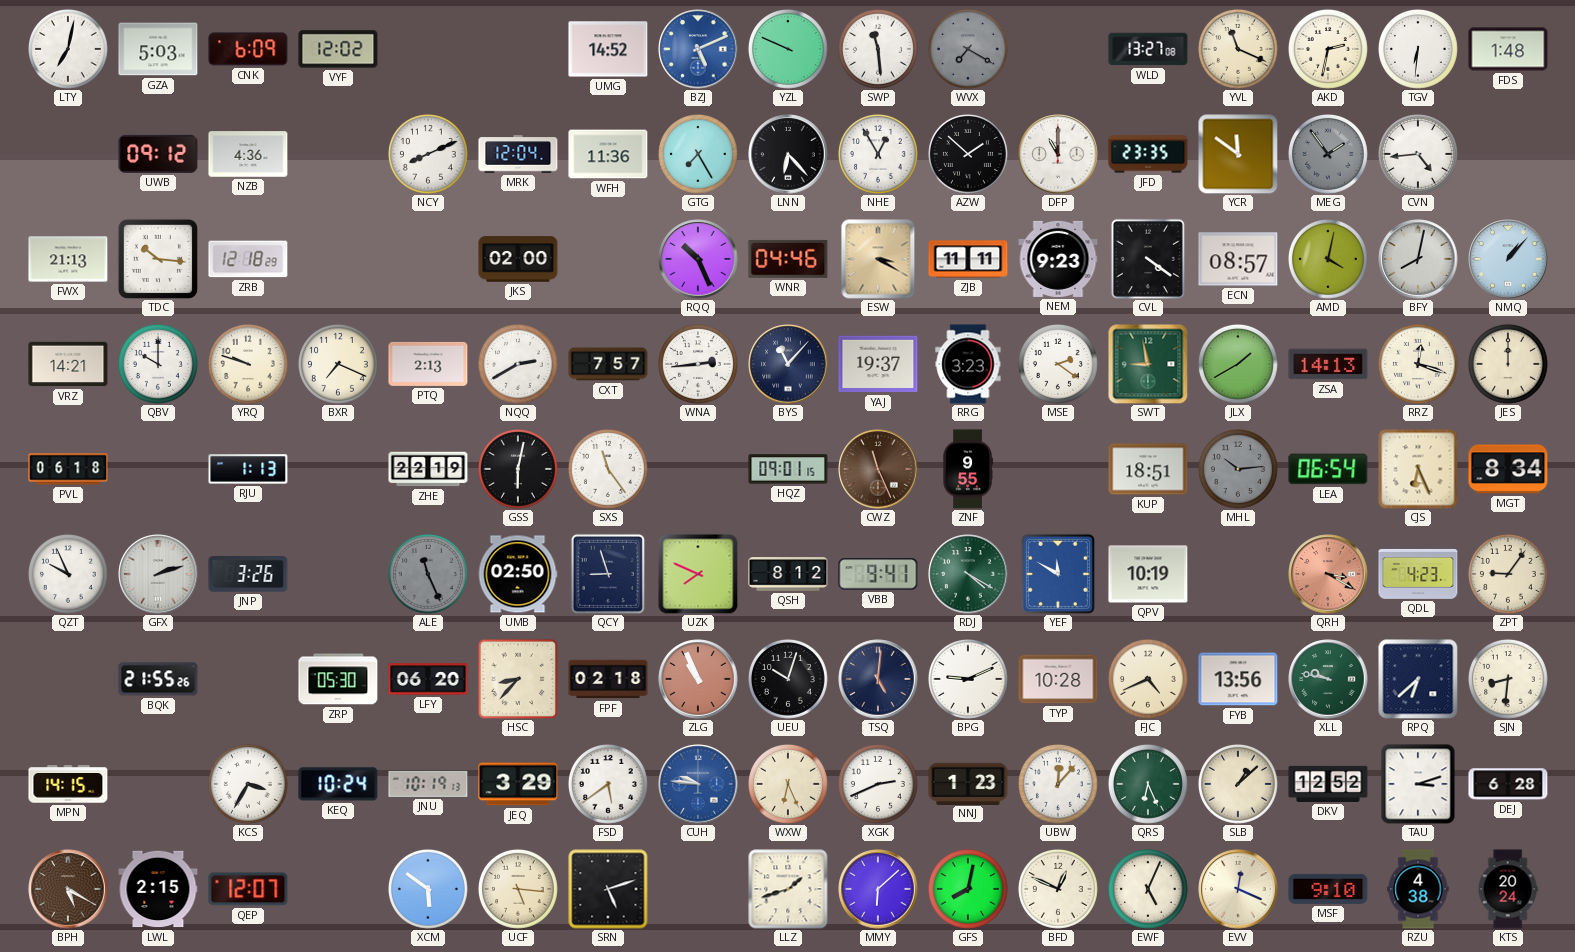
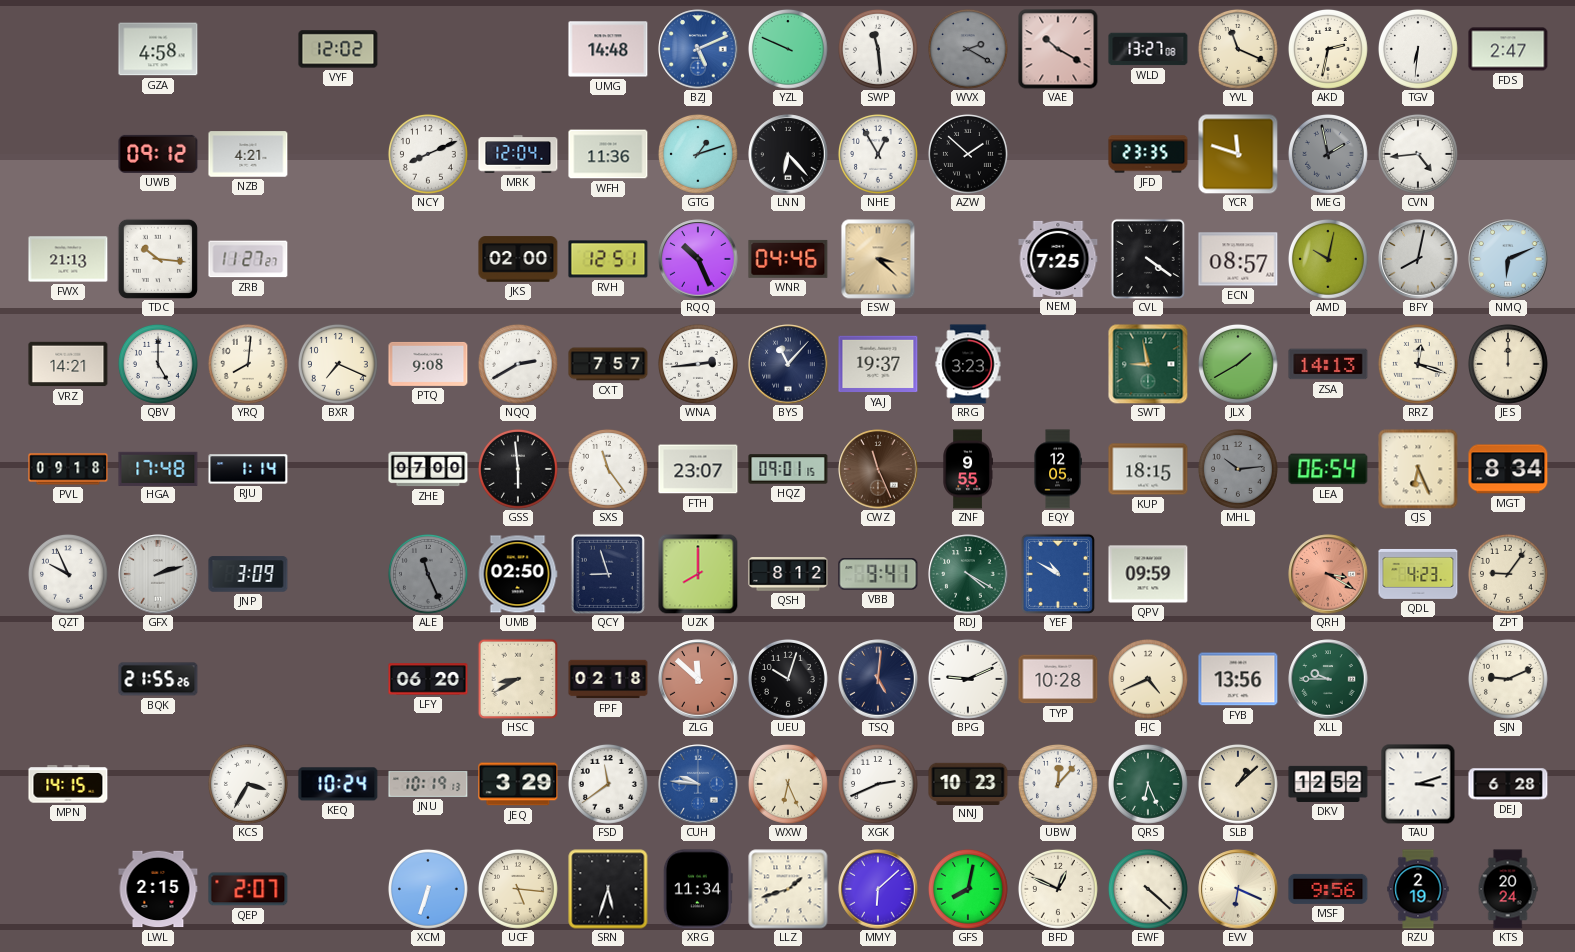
LTY: 7:02 -> none
GZA: 5:03 -> 4:58
CNK: 6:09 -> none
UMG: 14:52 -> 14:48
WVX: 7:20 -> 2:20
VAE: none -> 10:20
FDS: 1:48 -> 2:47
NZB: 4:36 -> 4:21
GTG: 7:25 -> 1:12
DFP: 11:00 -> none
YCR: 11:51 -> 11:48
MEG: 1:54 -> 1:58
ZRB: 12:18 -> 11:27
RVH: none -> 12:51
ESW: 3:20 -> 3:22
ZJB: 11:11 -> none
NEM: 9:23 -> 7:25
AMD: 4:02 -> 10:02
NMQ: 1:07 -> 6:11
QBV: 10:00 -> 5:00
YRQ: 9:48 -> 8:01
PTQ: 2:13 -> 9:08
MSE: 2:21 -> none
PVL: 06:18 -> 09:18
HGA: none -> 17:48
RJU: 1:13 -> 1:14
ZHE: 22:19 -> 07:00
GSS: 6:02 -> 5:59
FTH: none -> 23:07
EQY: none -> 12:05
KUP: 18:51 -> 18:15
JNP: 3:26 -> 3:09
UZK: 7:49 -> 8:00
YEF: 11:50 -> 10:50
QPV: 10:19 -> 09:59
ZRP: 05:30 -> none
HSC: 8:37 -> 8:40
ZLG: 10:56 -> 11:52
XLL: 9:47 -> 9:45
RPQ: 6:38 -> none
SJN: 8:31 -> 9:11
FSD: 5:39 -> 11:39
NNJ: 1:23 -> 10:23
BPH: 5:20 -> none
QEP: 12:07 -> 2:07
XCM: 5:51 -> 6:33
SRN: 5:12 -> 5:33
XRG: none -> 11:34
EWF: 5:04 -> 4:22
EVV: 12:19 -> 6:19
MSF: 9:10 -> 9:56
RZU: 4:38 -> 2:19
